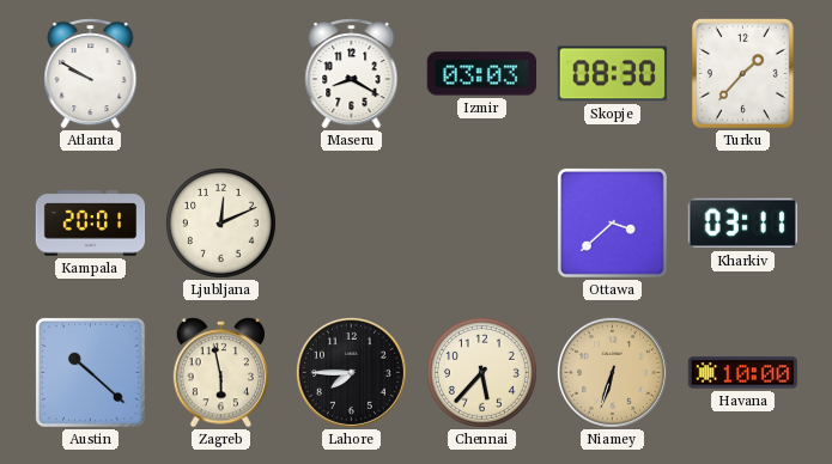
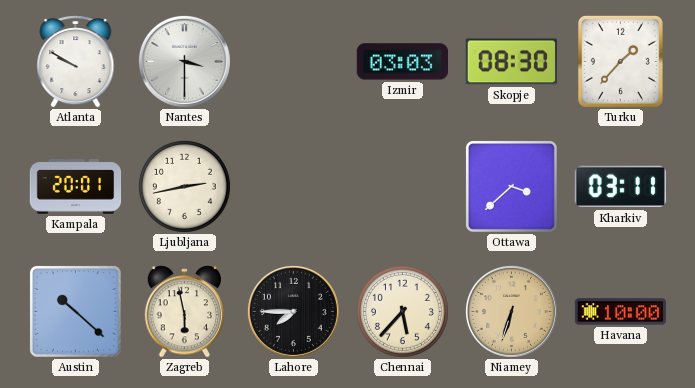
Nantes: none -> 3:30
Maseru: 8:20 -> none
Ljubljana: 12:11 -> 2:43
